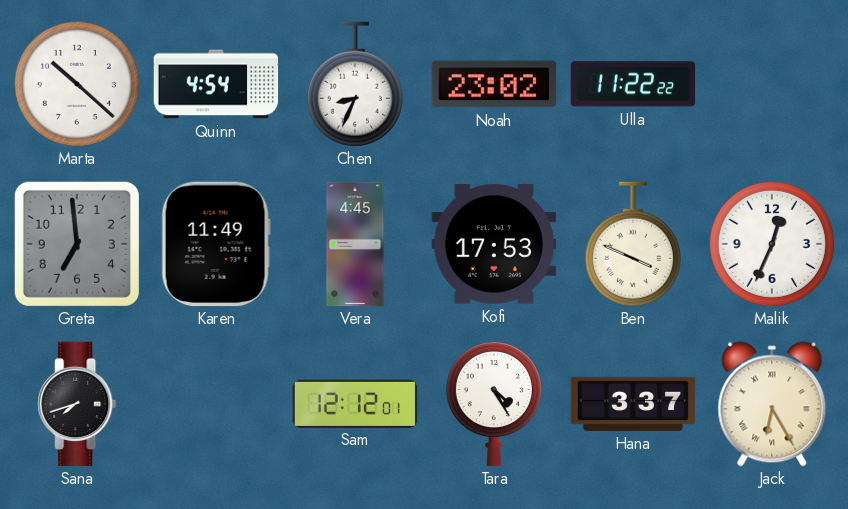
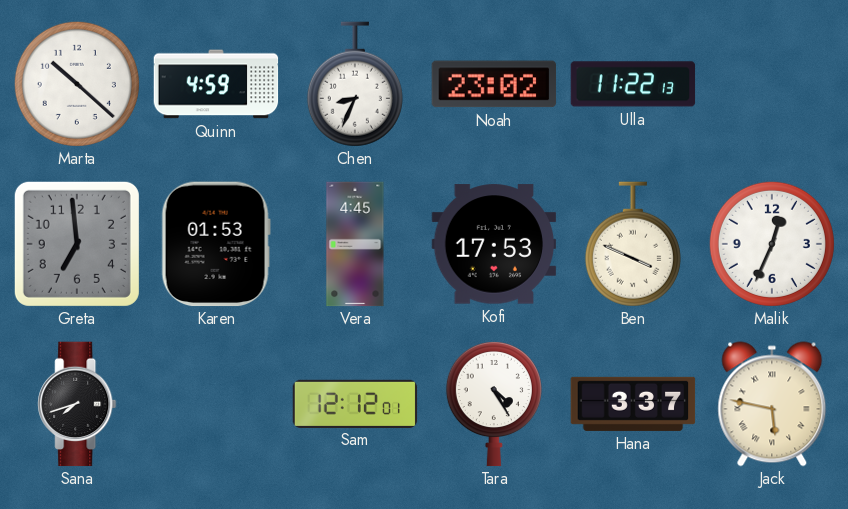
Quinn: 4:54 -> 4:59
Ulla: 11:22:22 -> 11:22:13
Karen: 11:49 -> 01:53
Jack: 6:25 -> 5:47
